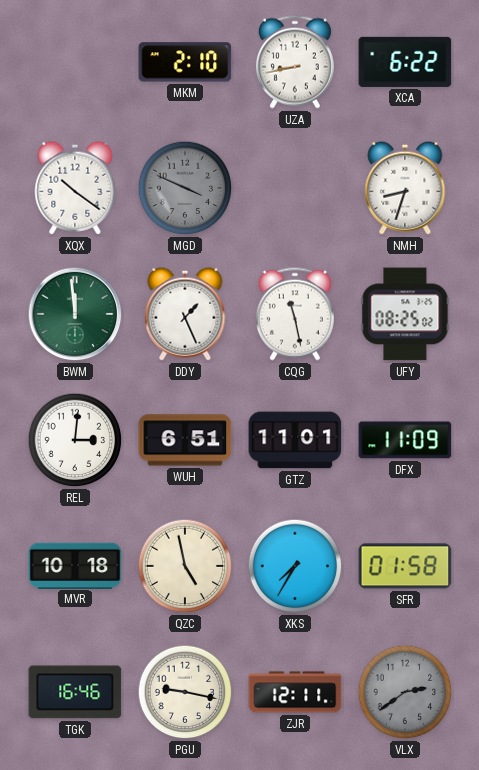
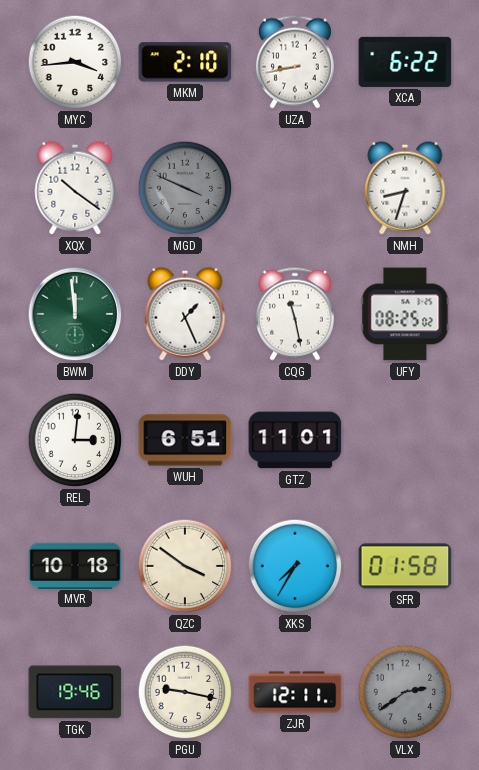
MYC: none -> 3:44
DFX: 11:09 -> none
QZC: 4:58 -> 3:51
TGK: 16:46 -> 19:46
